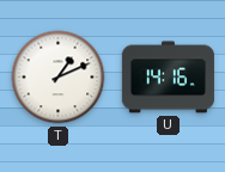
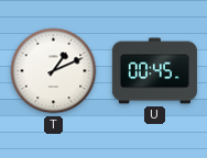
U: 14:16 -> 00:45
